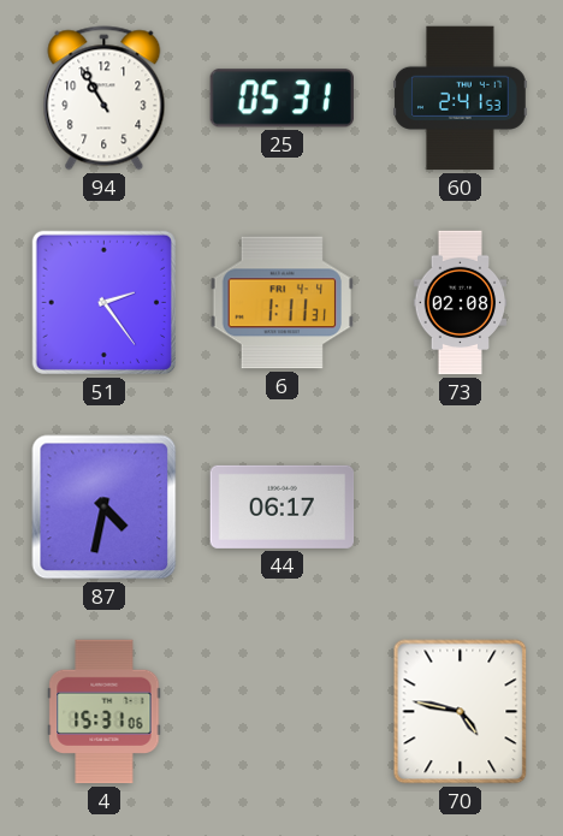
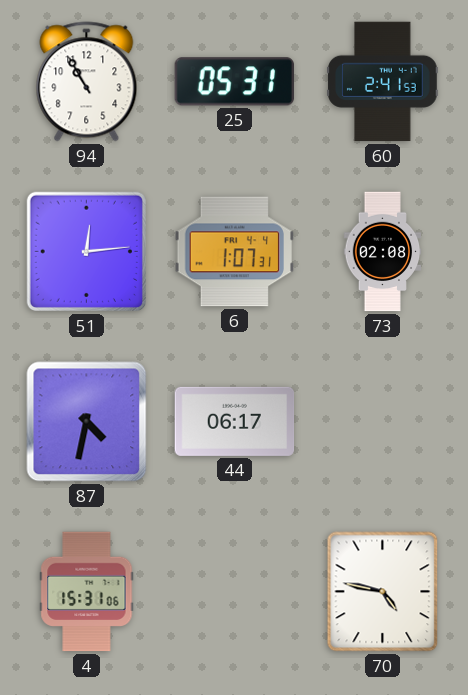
51: 2:24 -> 12:14
6: 1:11 -> 1:07
